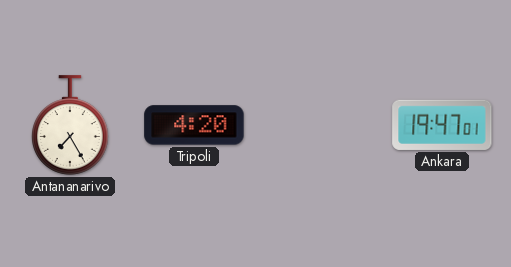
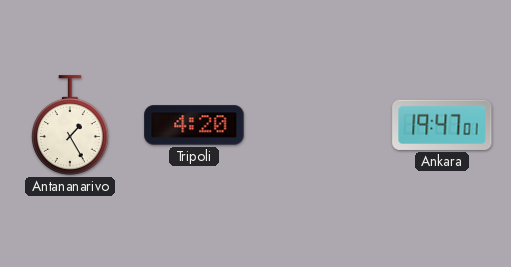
Antananarivo: 7:25 -> 1:25
